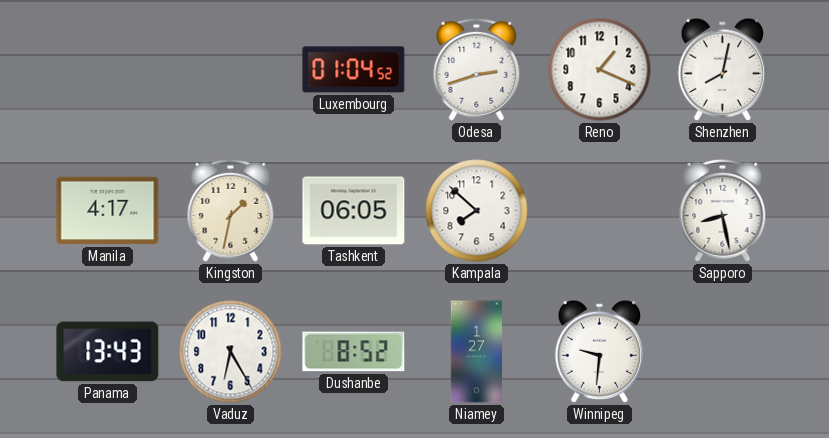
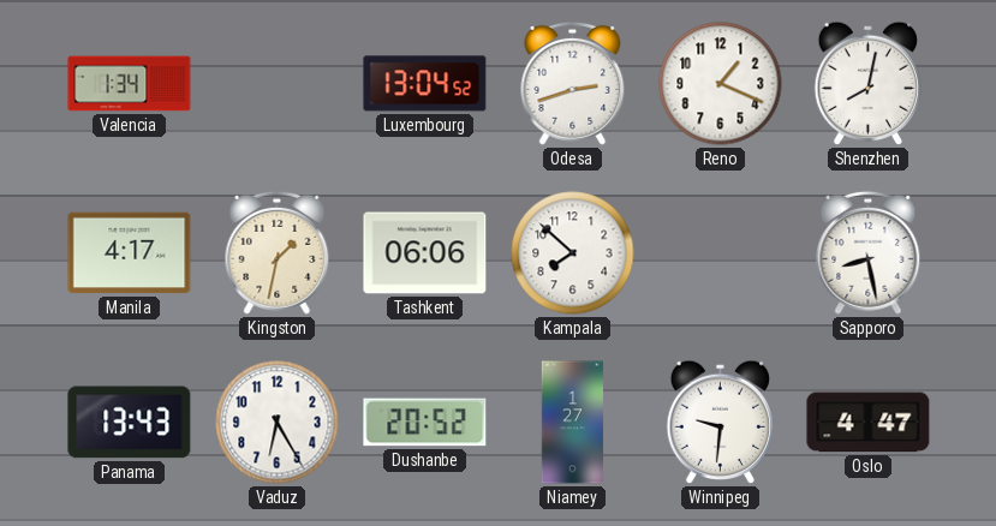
Valencia: none -> 1:34
Luxembourg: 01:04 -> 13:04
Tashkent: 06:05 -> 06:06
Dushanbe: 8:52 -> 20:52
Oslo: none -> 4:47
